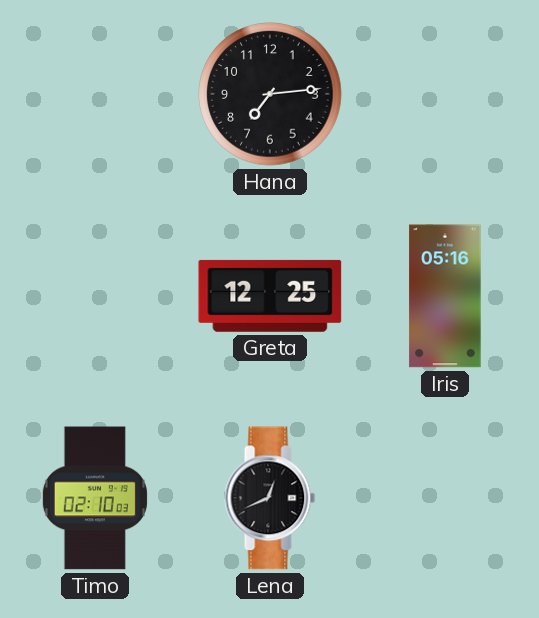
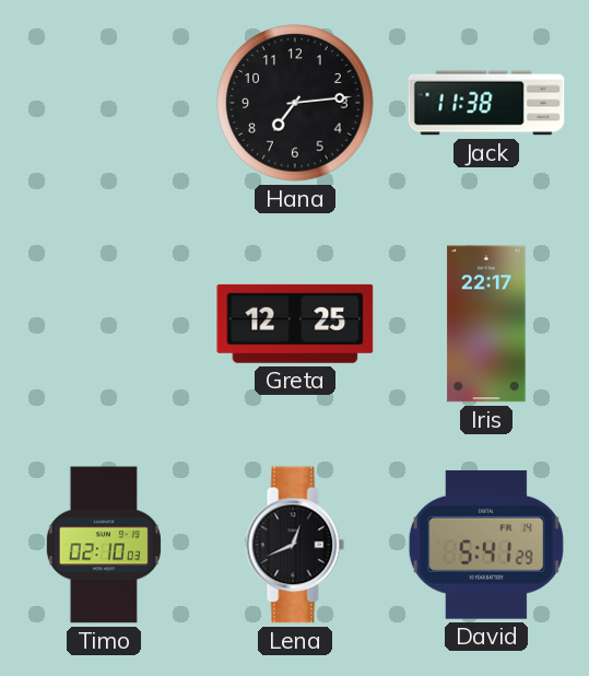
Jack: none -> 11:38
Iris: 05:16 -> 22:17
David: none -> 5:41
